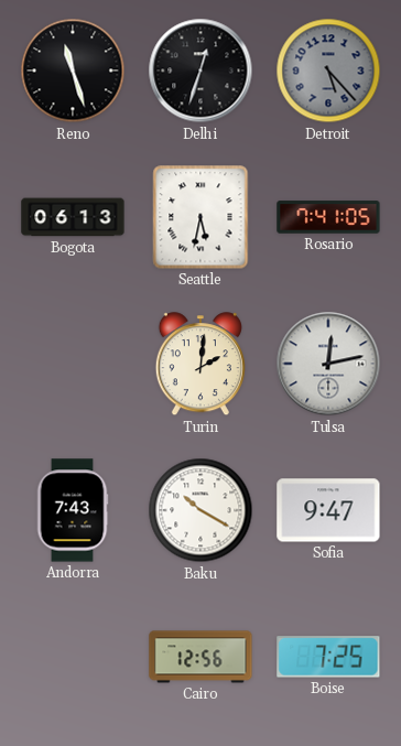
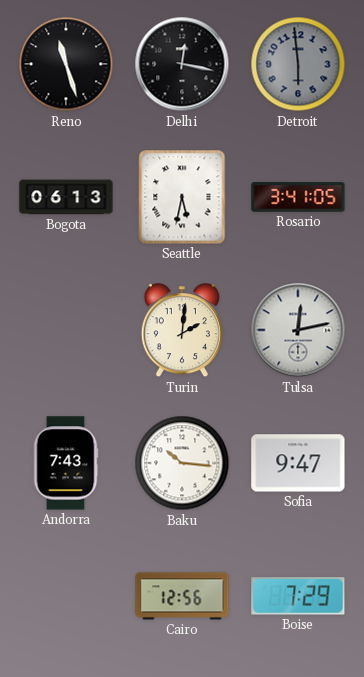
Delhi: 12:33 -> 12:17
Detroit: 5:23 -> 5:59
Rosario: 7:41 -> 3:41
Baku: 10:20 -> 10:16
Boise: 7:25 -> 7:29
